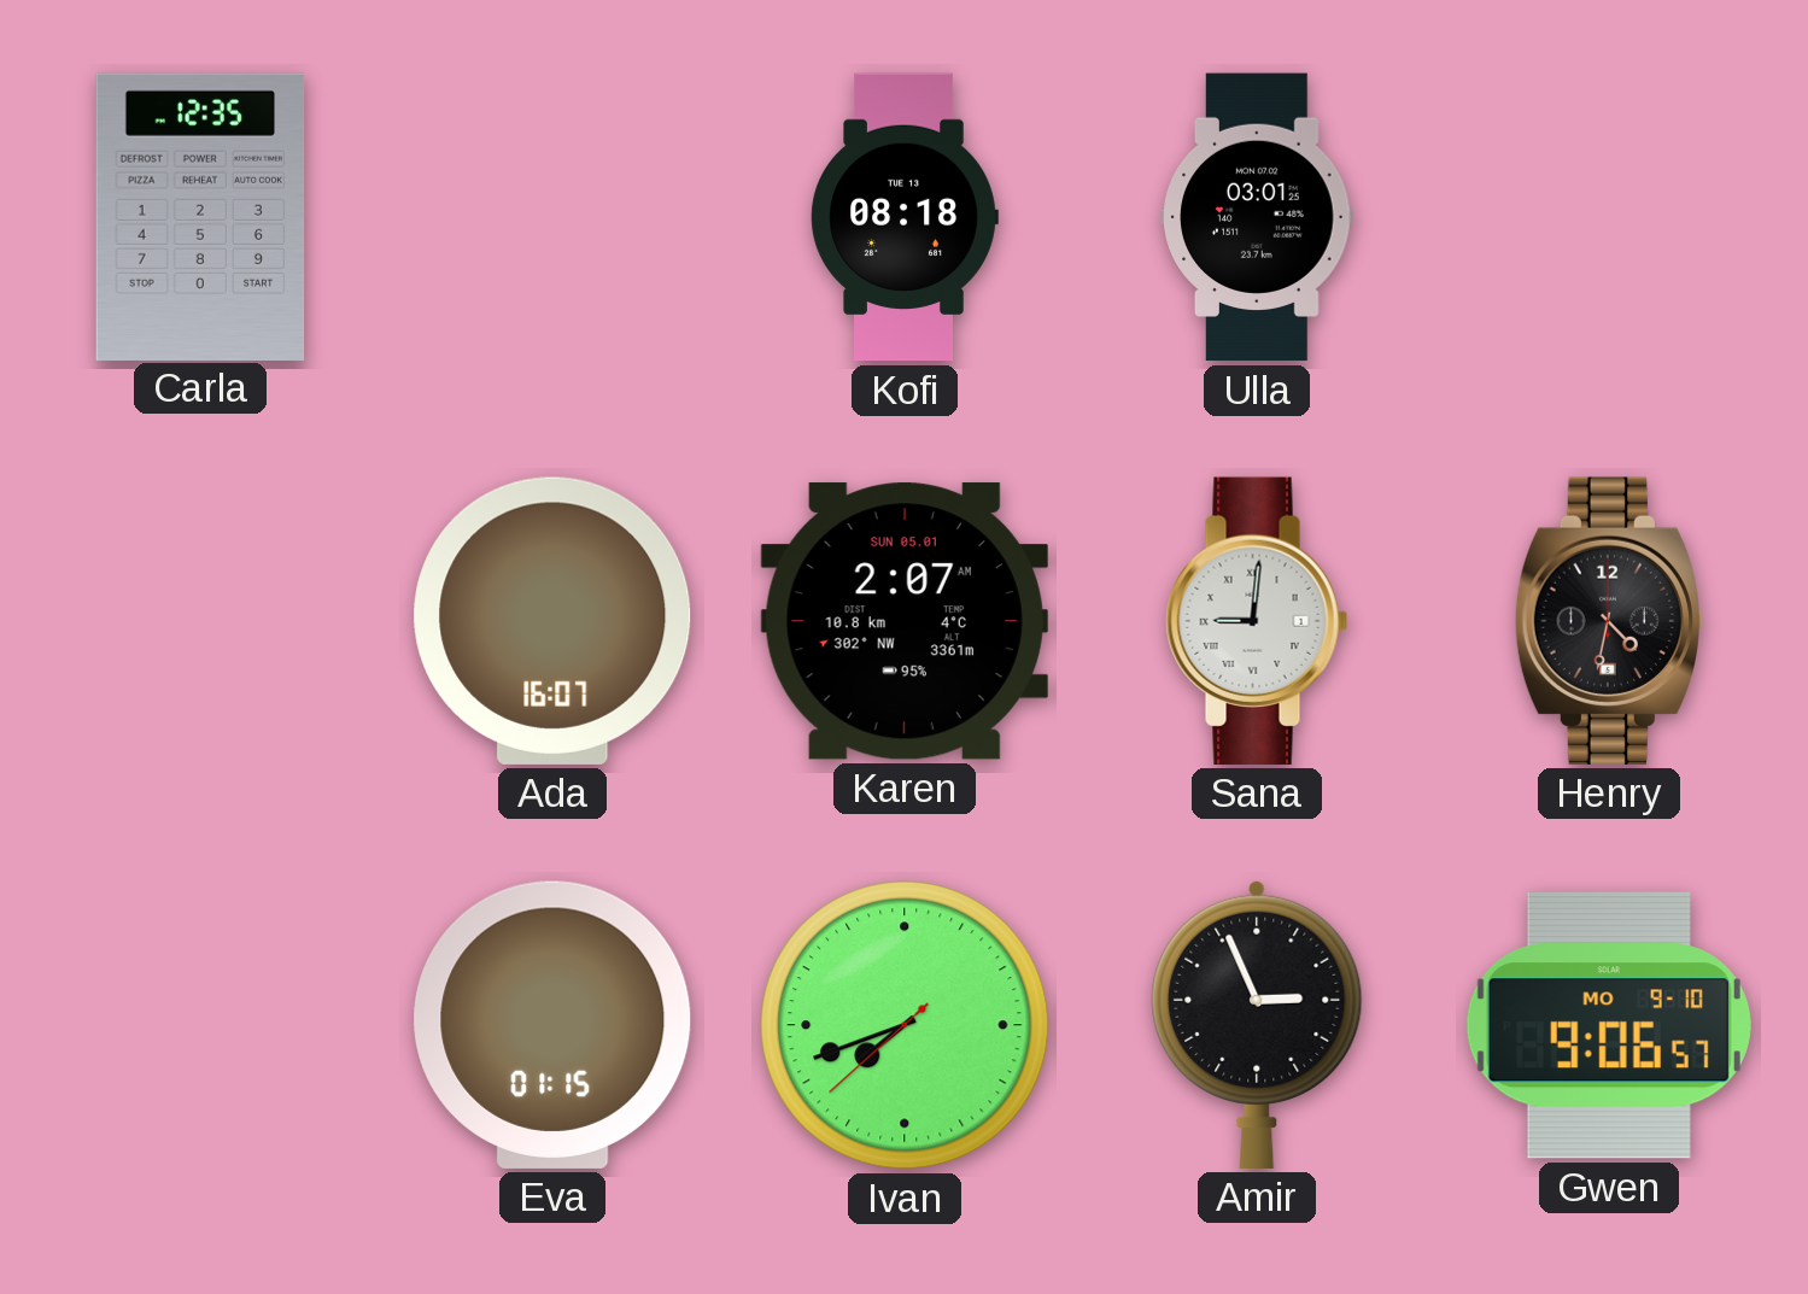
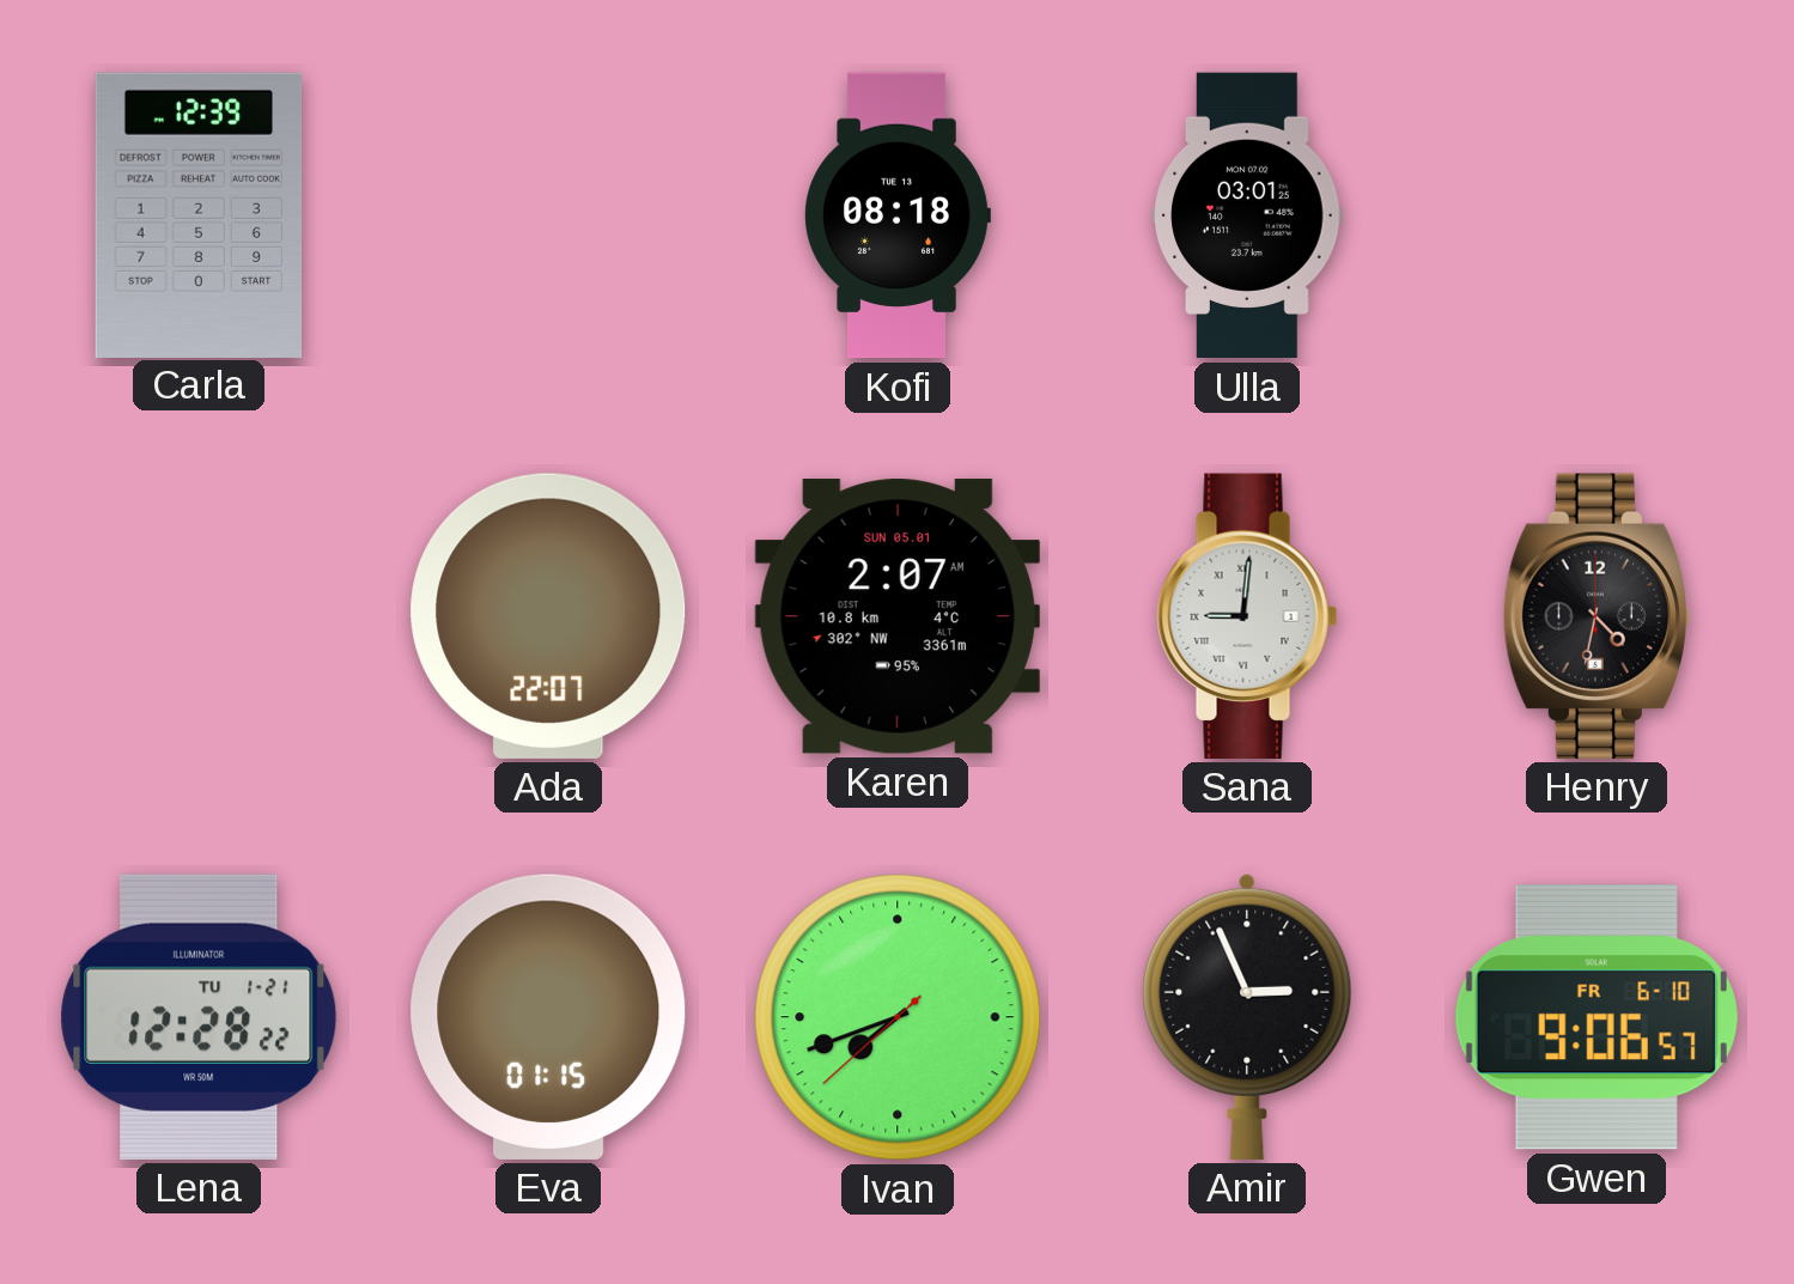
Carla: 12:35 -> 12:39
Ada: 16:07 -> 22:07
Lena: none -> 12:28
Gwen date: MO 9-10 -> FR 6-10
